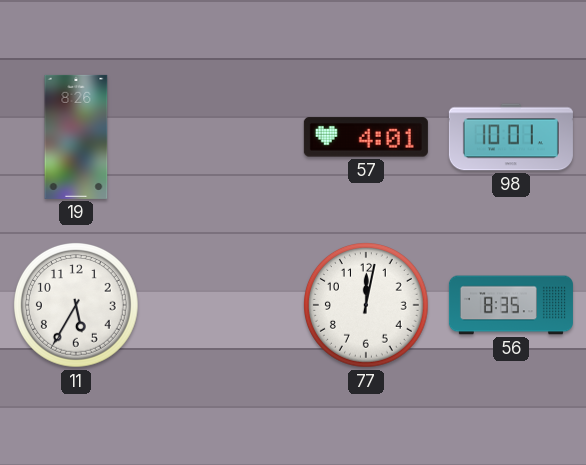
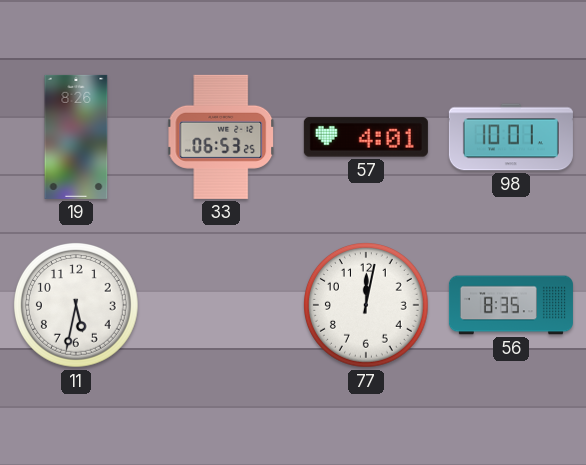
33: none -> 06:53
11: 5:35 -> 5:32
